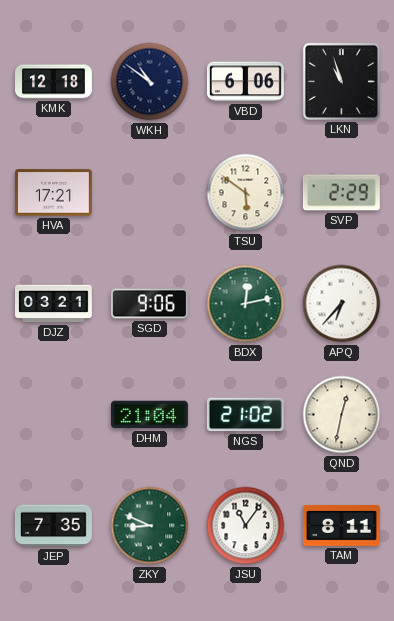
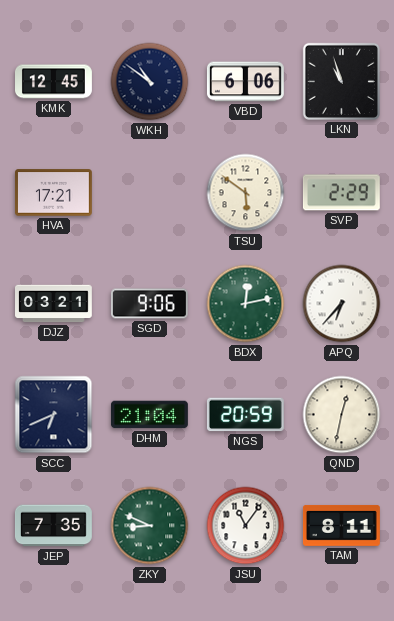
KMK: 12:18 -> 12:45
SCC: none -> 6:41
NGS: 21:02 -> 20:59
